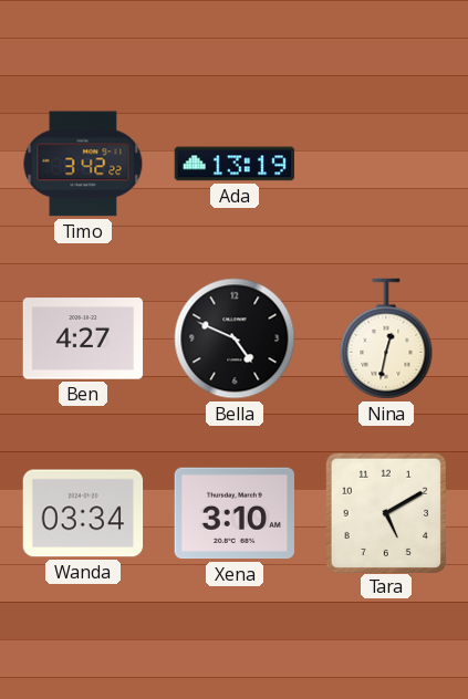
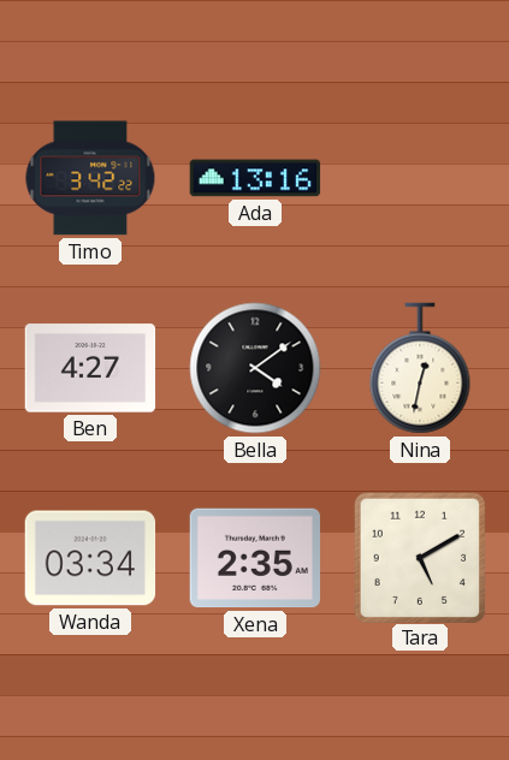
Ada: 13:19 -> 13:16
Bella: 4:49 -> 4:09
Xena: 3:10 -> 2:35
